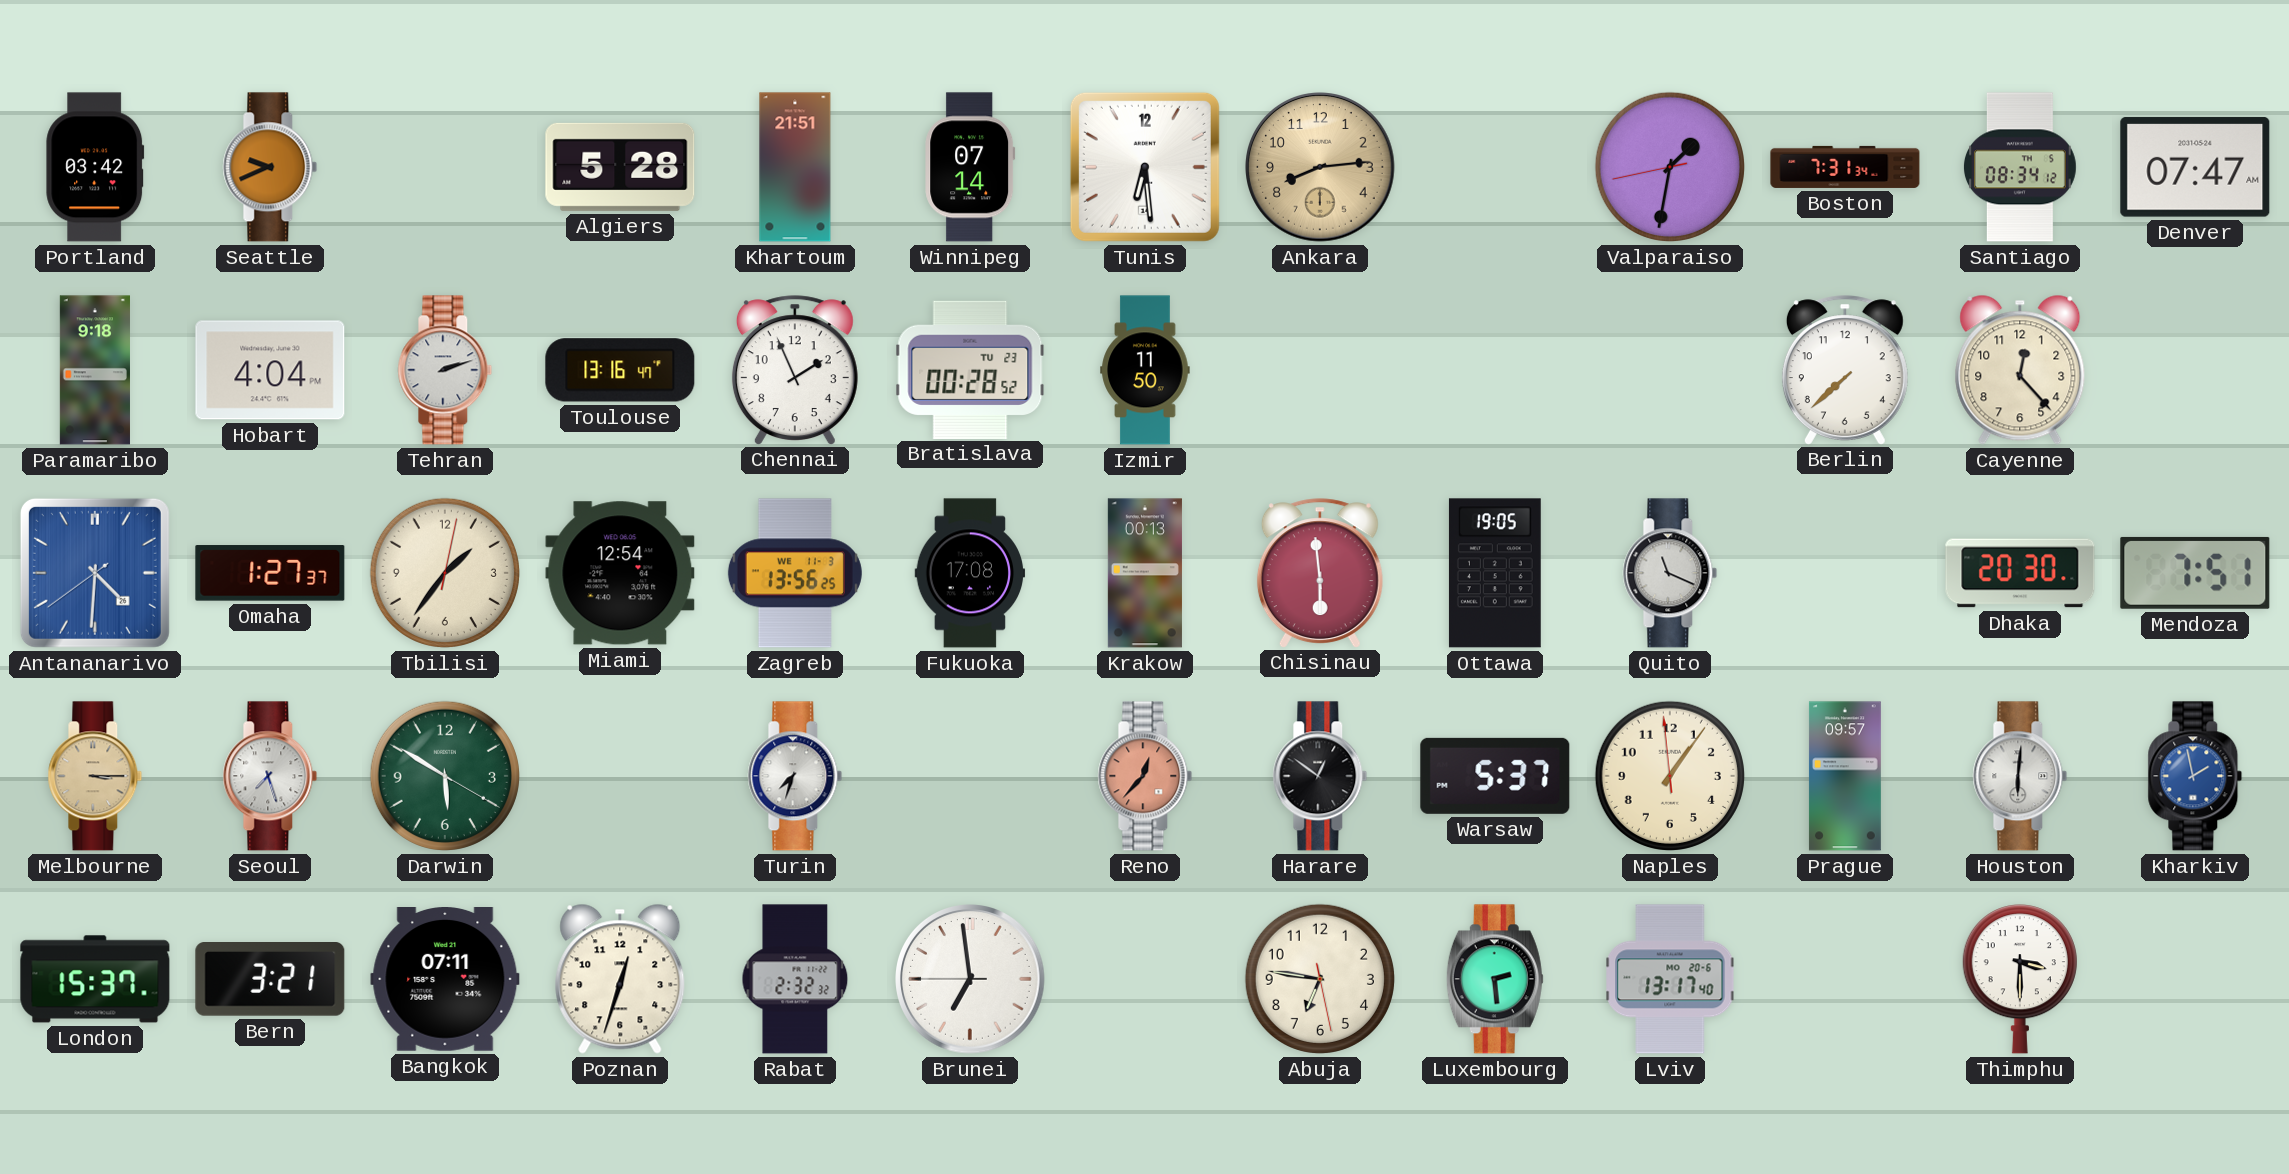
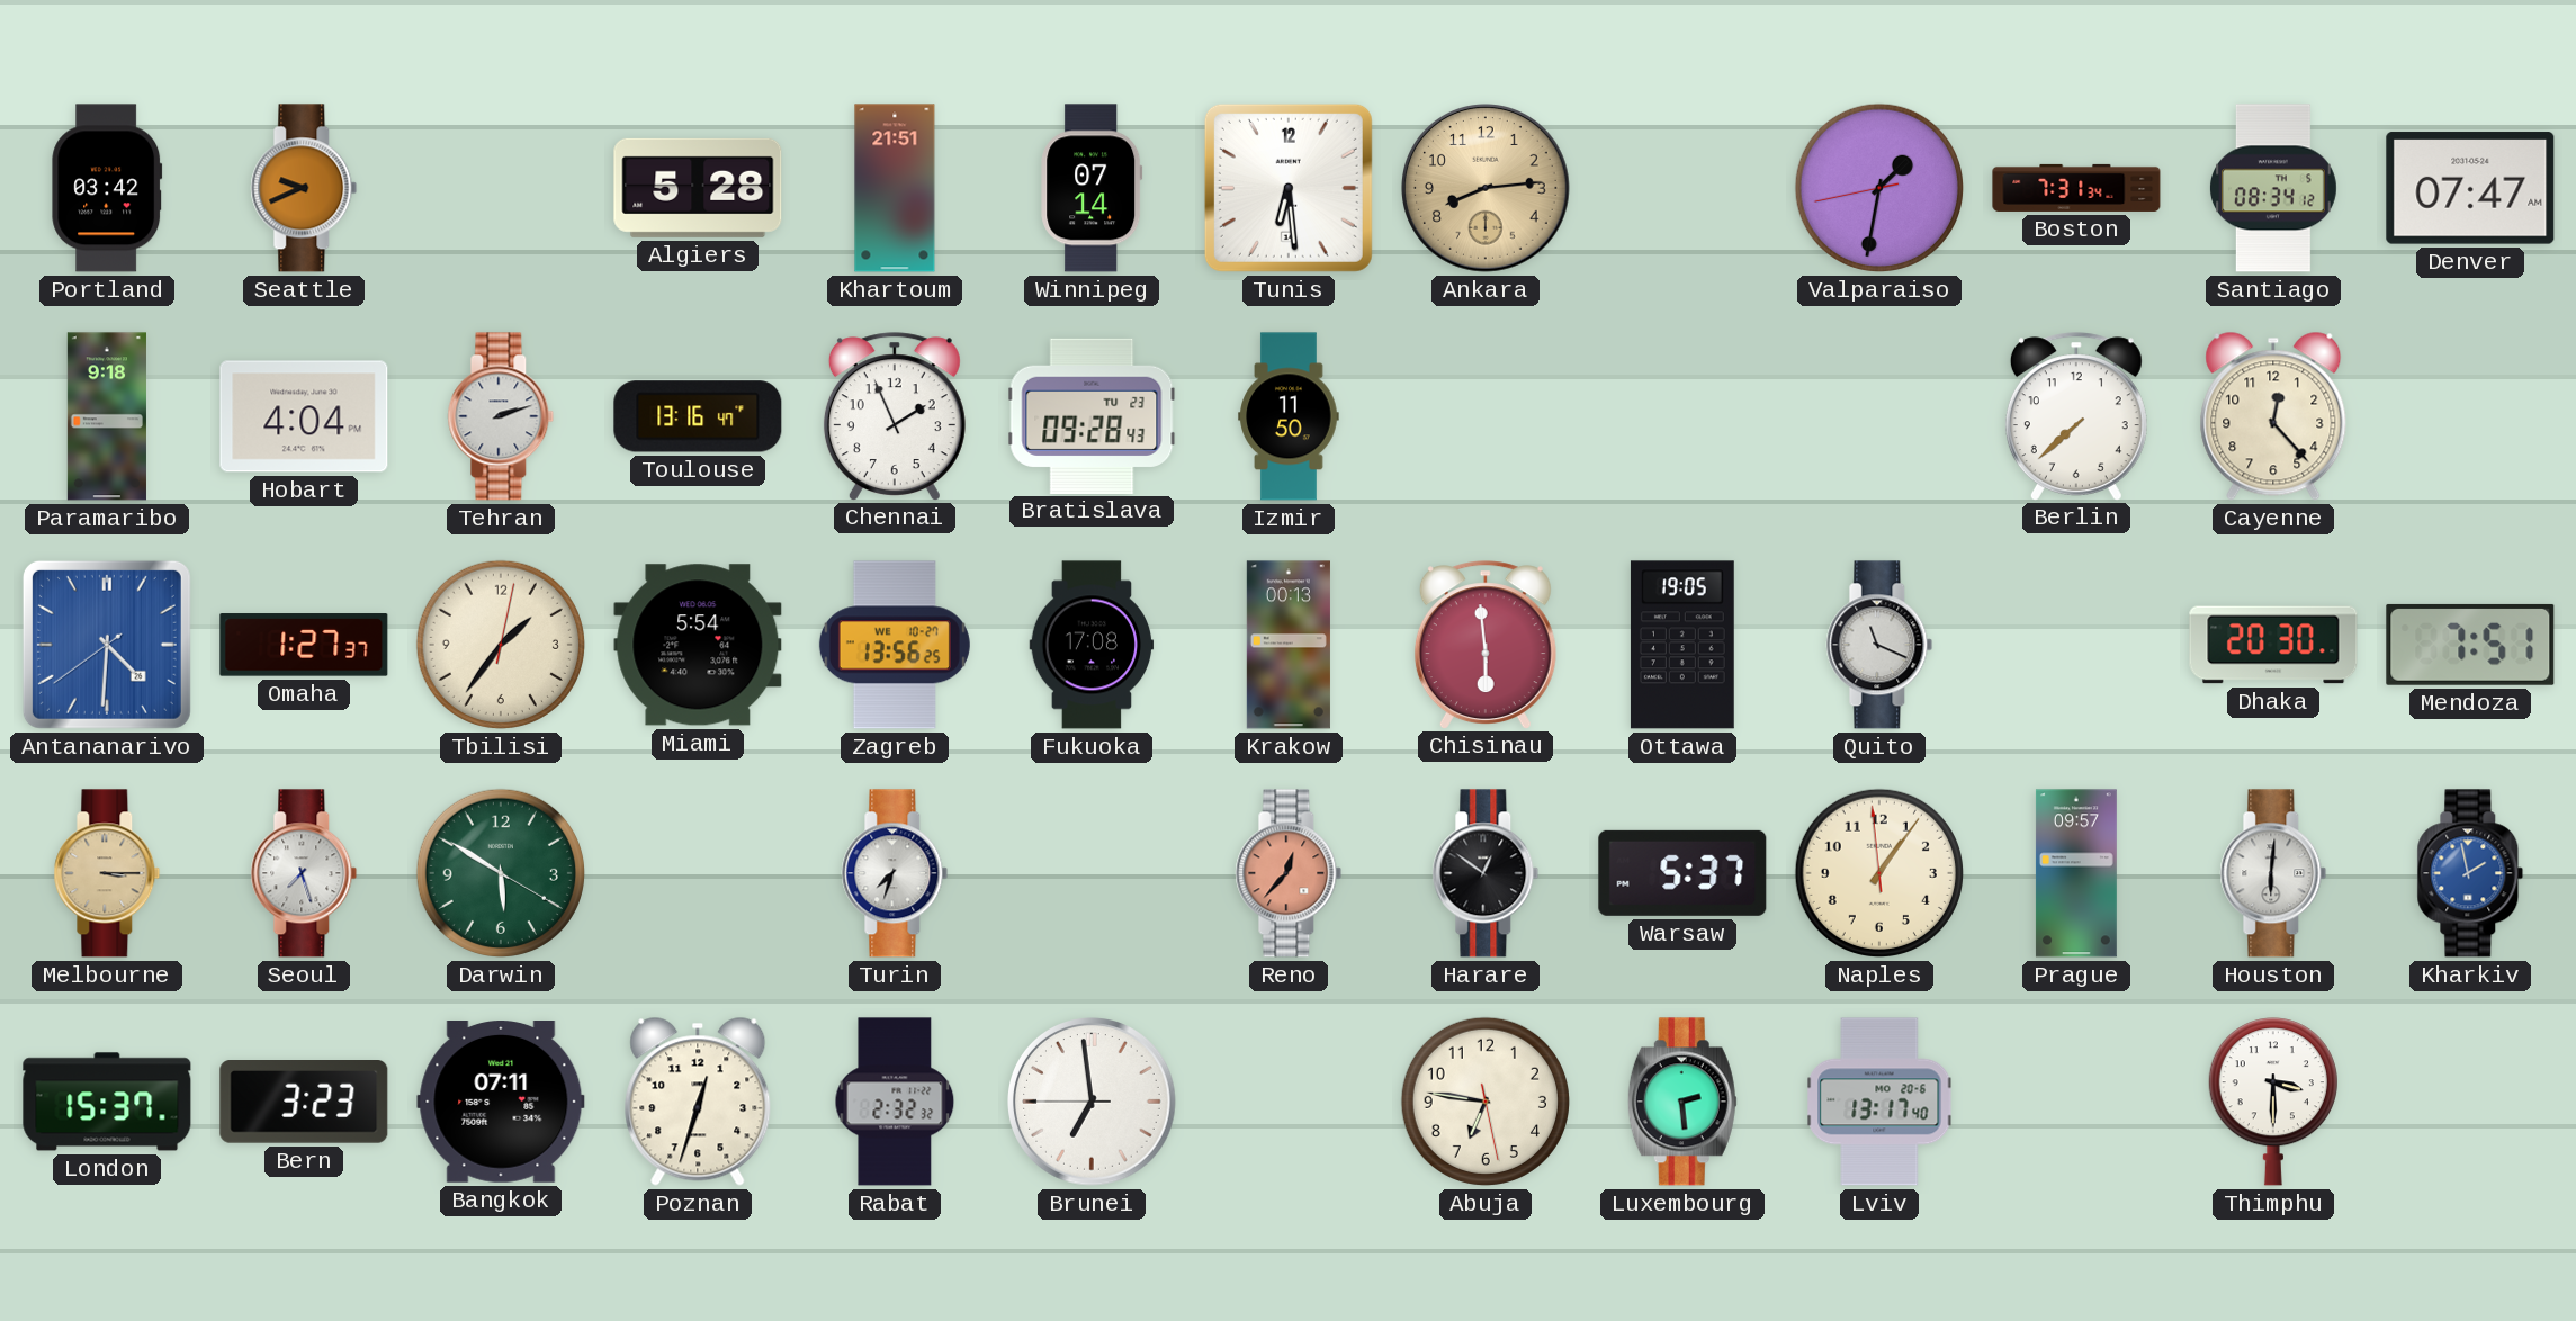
Bratislava: 00:28 -> 09:28
Miami: 12:54 -> 5:54
Zagreb date: WE 11-3 -> WE 10-27
Bern: 3:21 -> 3:23
